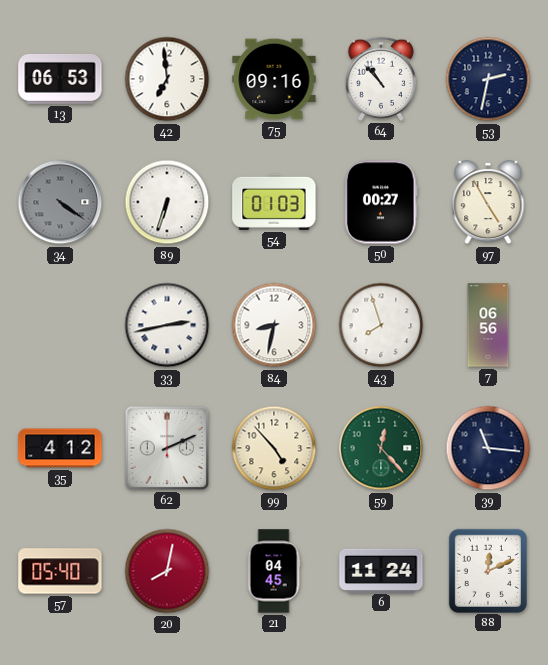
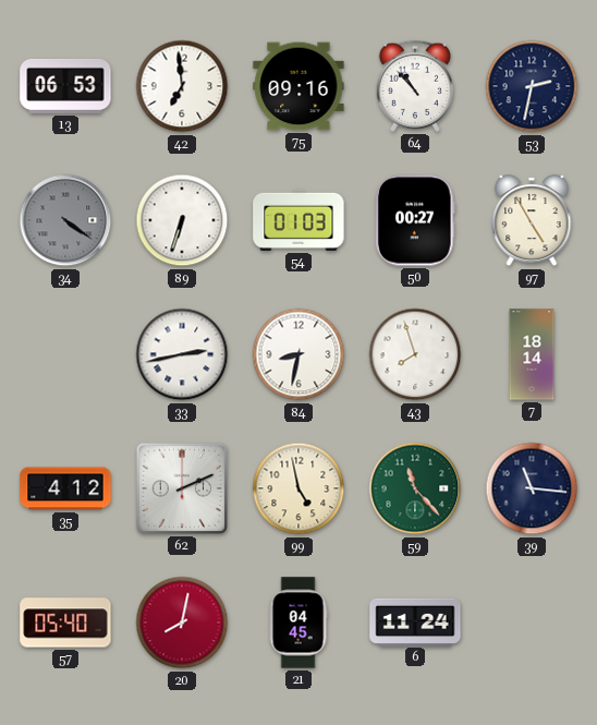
7: 06:56 -> 18:14
99: 4:53 -> 4:58
59: 12:23 -> 11:23
88: 12:11 -> none
